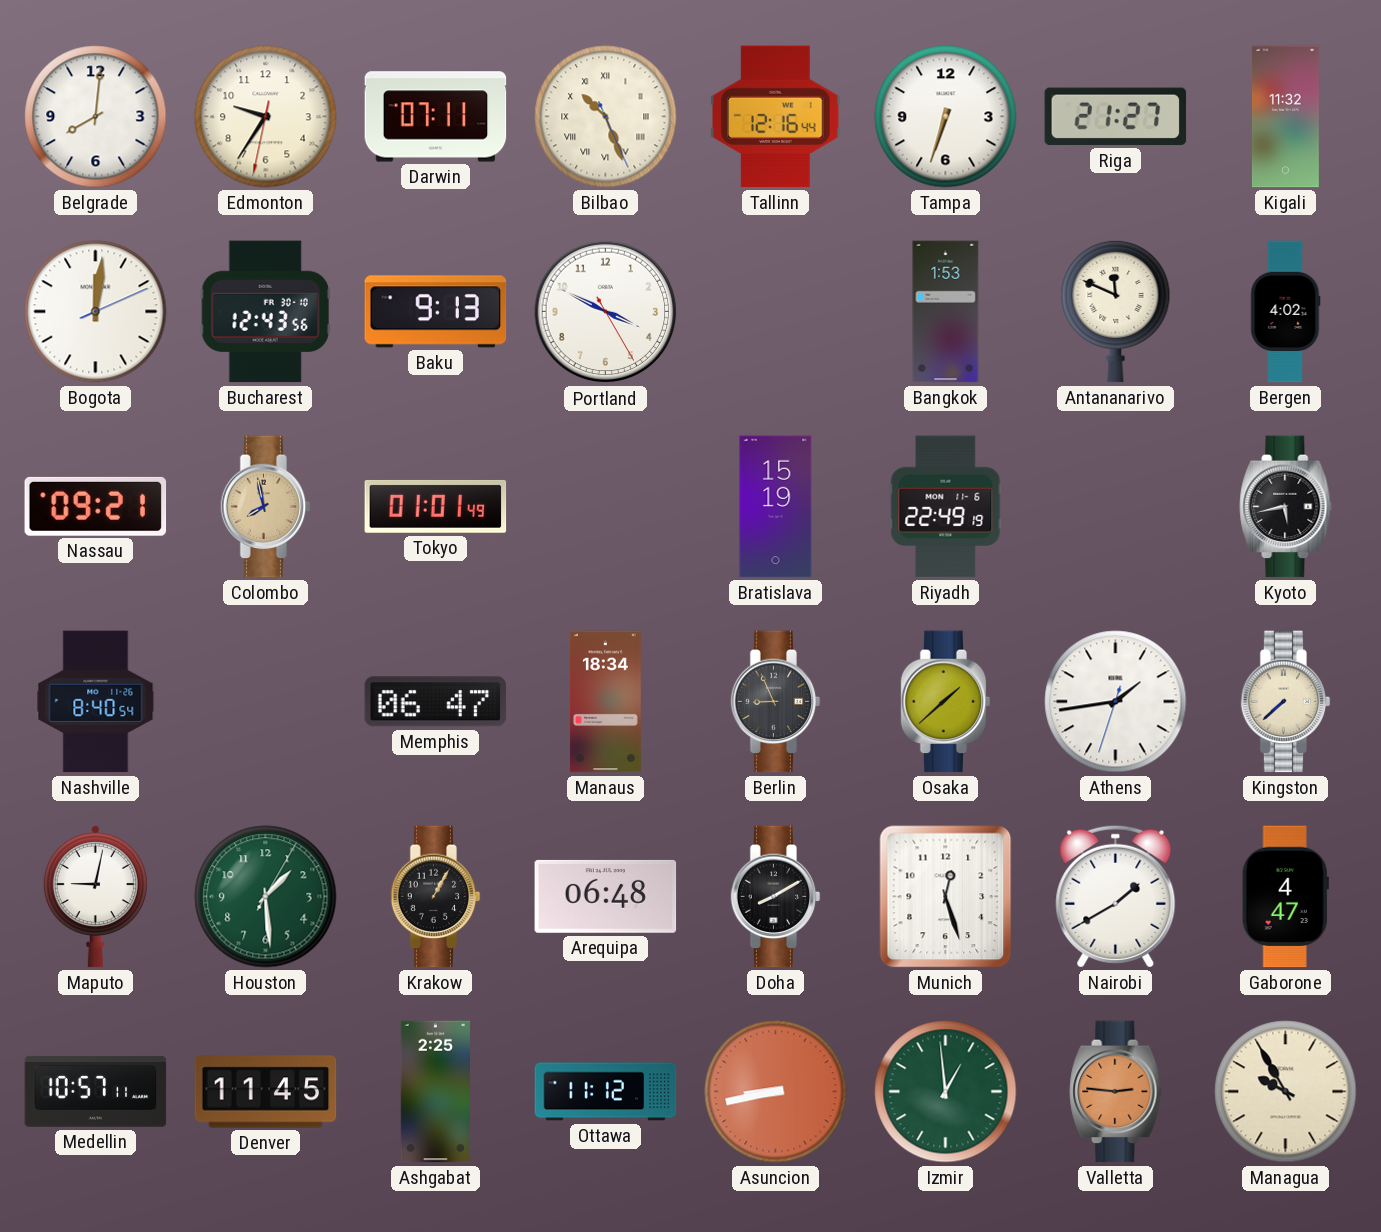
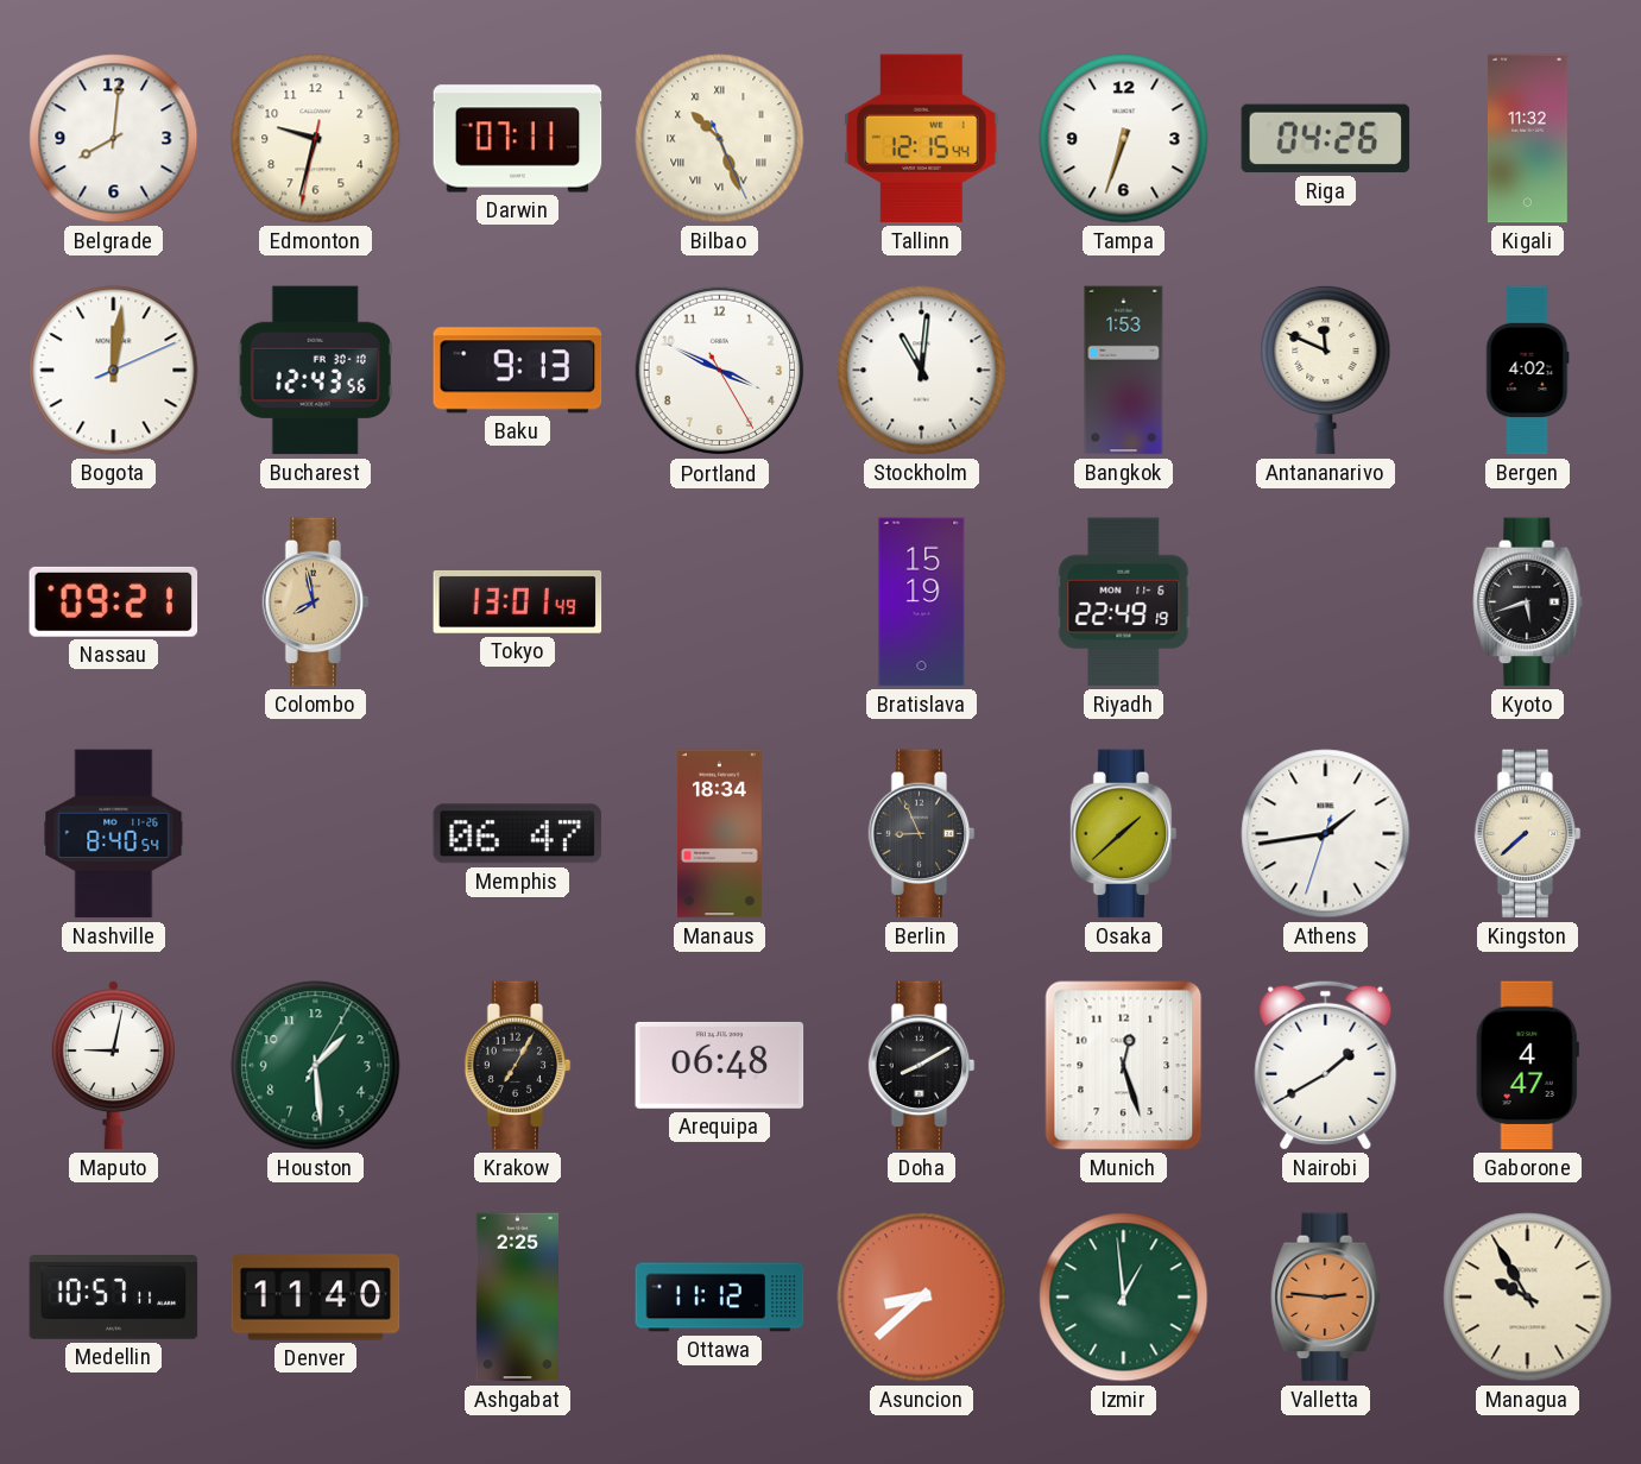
Edmonton: 9:35 -> 9:32
Tallinn: 12:16 -> 12:15
Riga: 21:27 -> 04:26
Stockholm: none -> 11:01
Tokyo: 01:01 -> 13:01
Kyoto: 5:43 -> 5:42
Krakow: 1:05 -> 7:05
Denver: 11:45 -> 11:40
Asuncion: 8:43 -> 8:38
